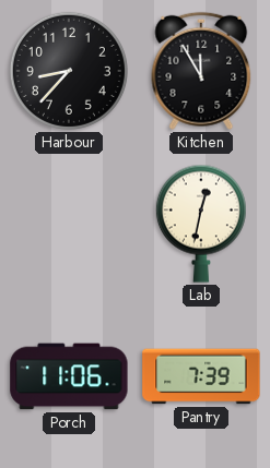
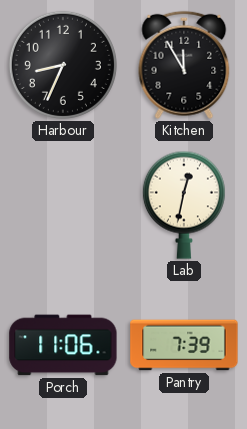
Harbour: 8:37 -> 8:34
